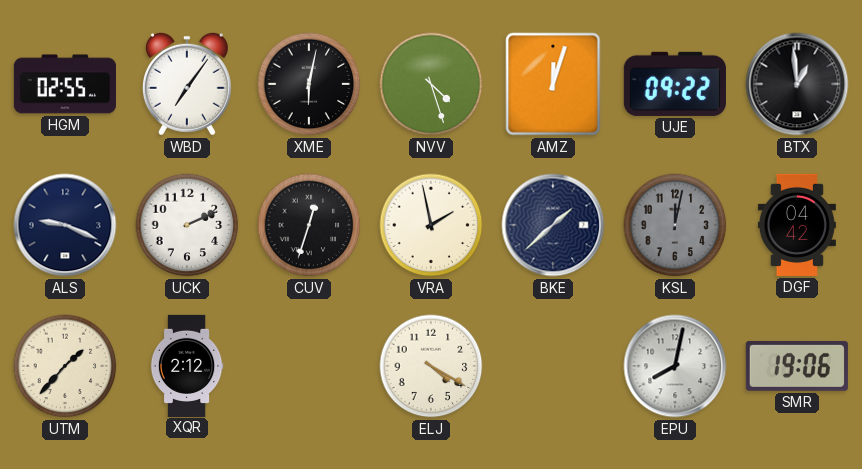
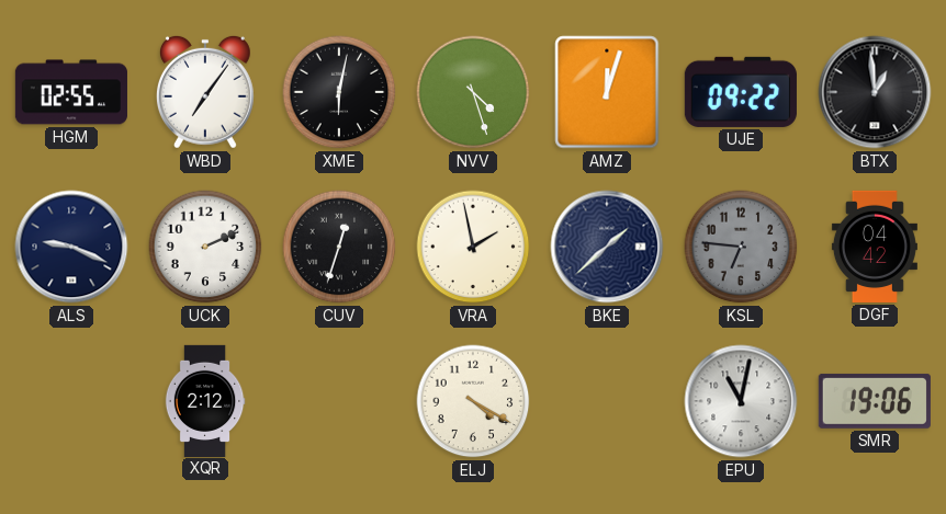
KSL: 12:02 -> 6:46
UTM: 1:37 -> none
EPU: 8:02 -> 11:02
